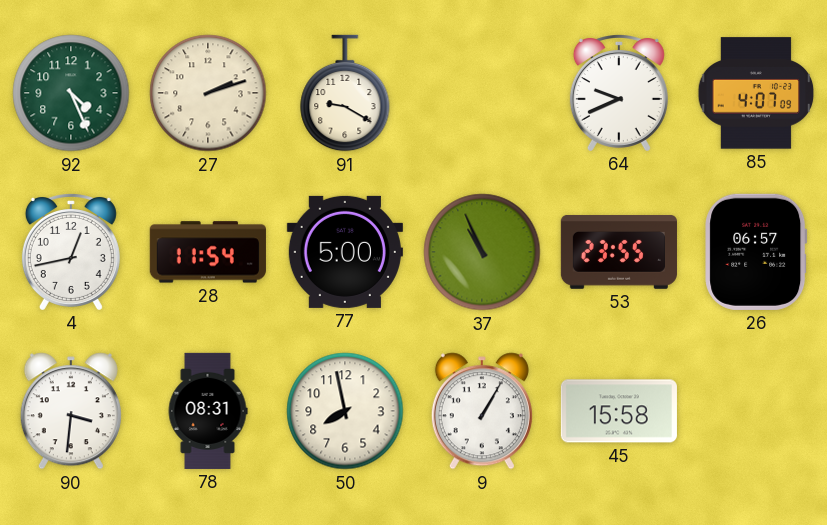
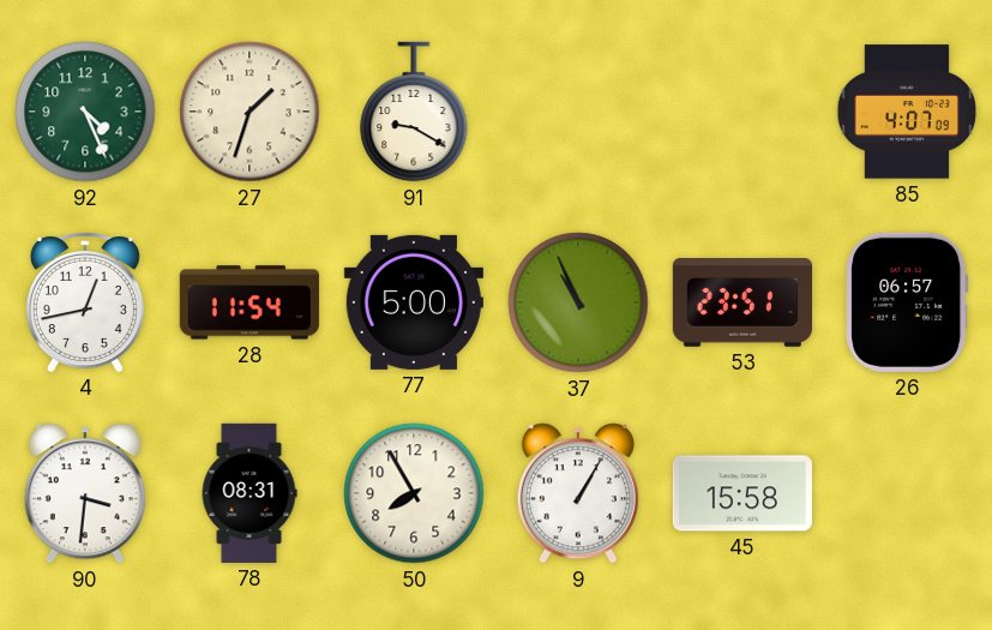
27: 2:12 -> 1:33
64: 9:41 -> none
53: 23:55 -> 23:51
50: 7:58 -> 7:55
